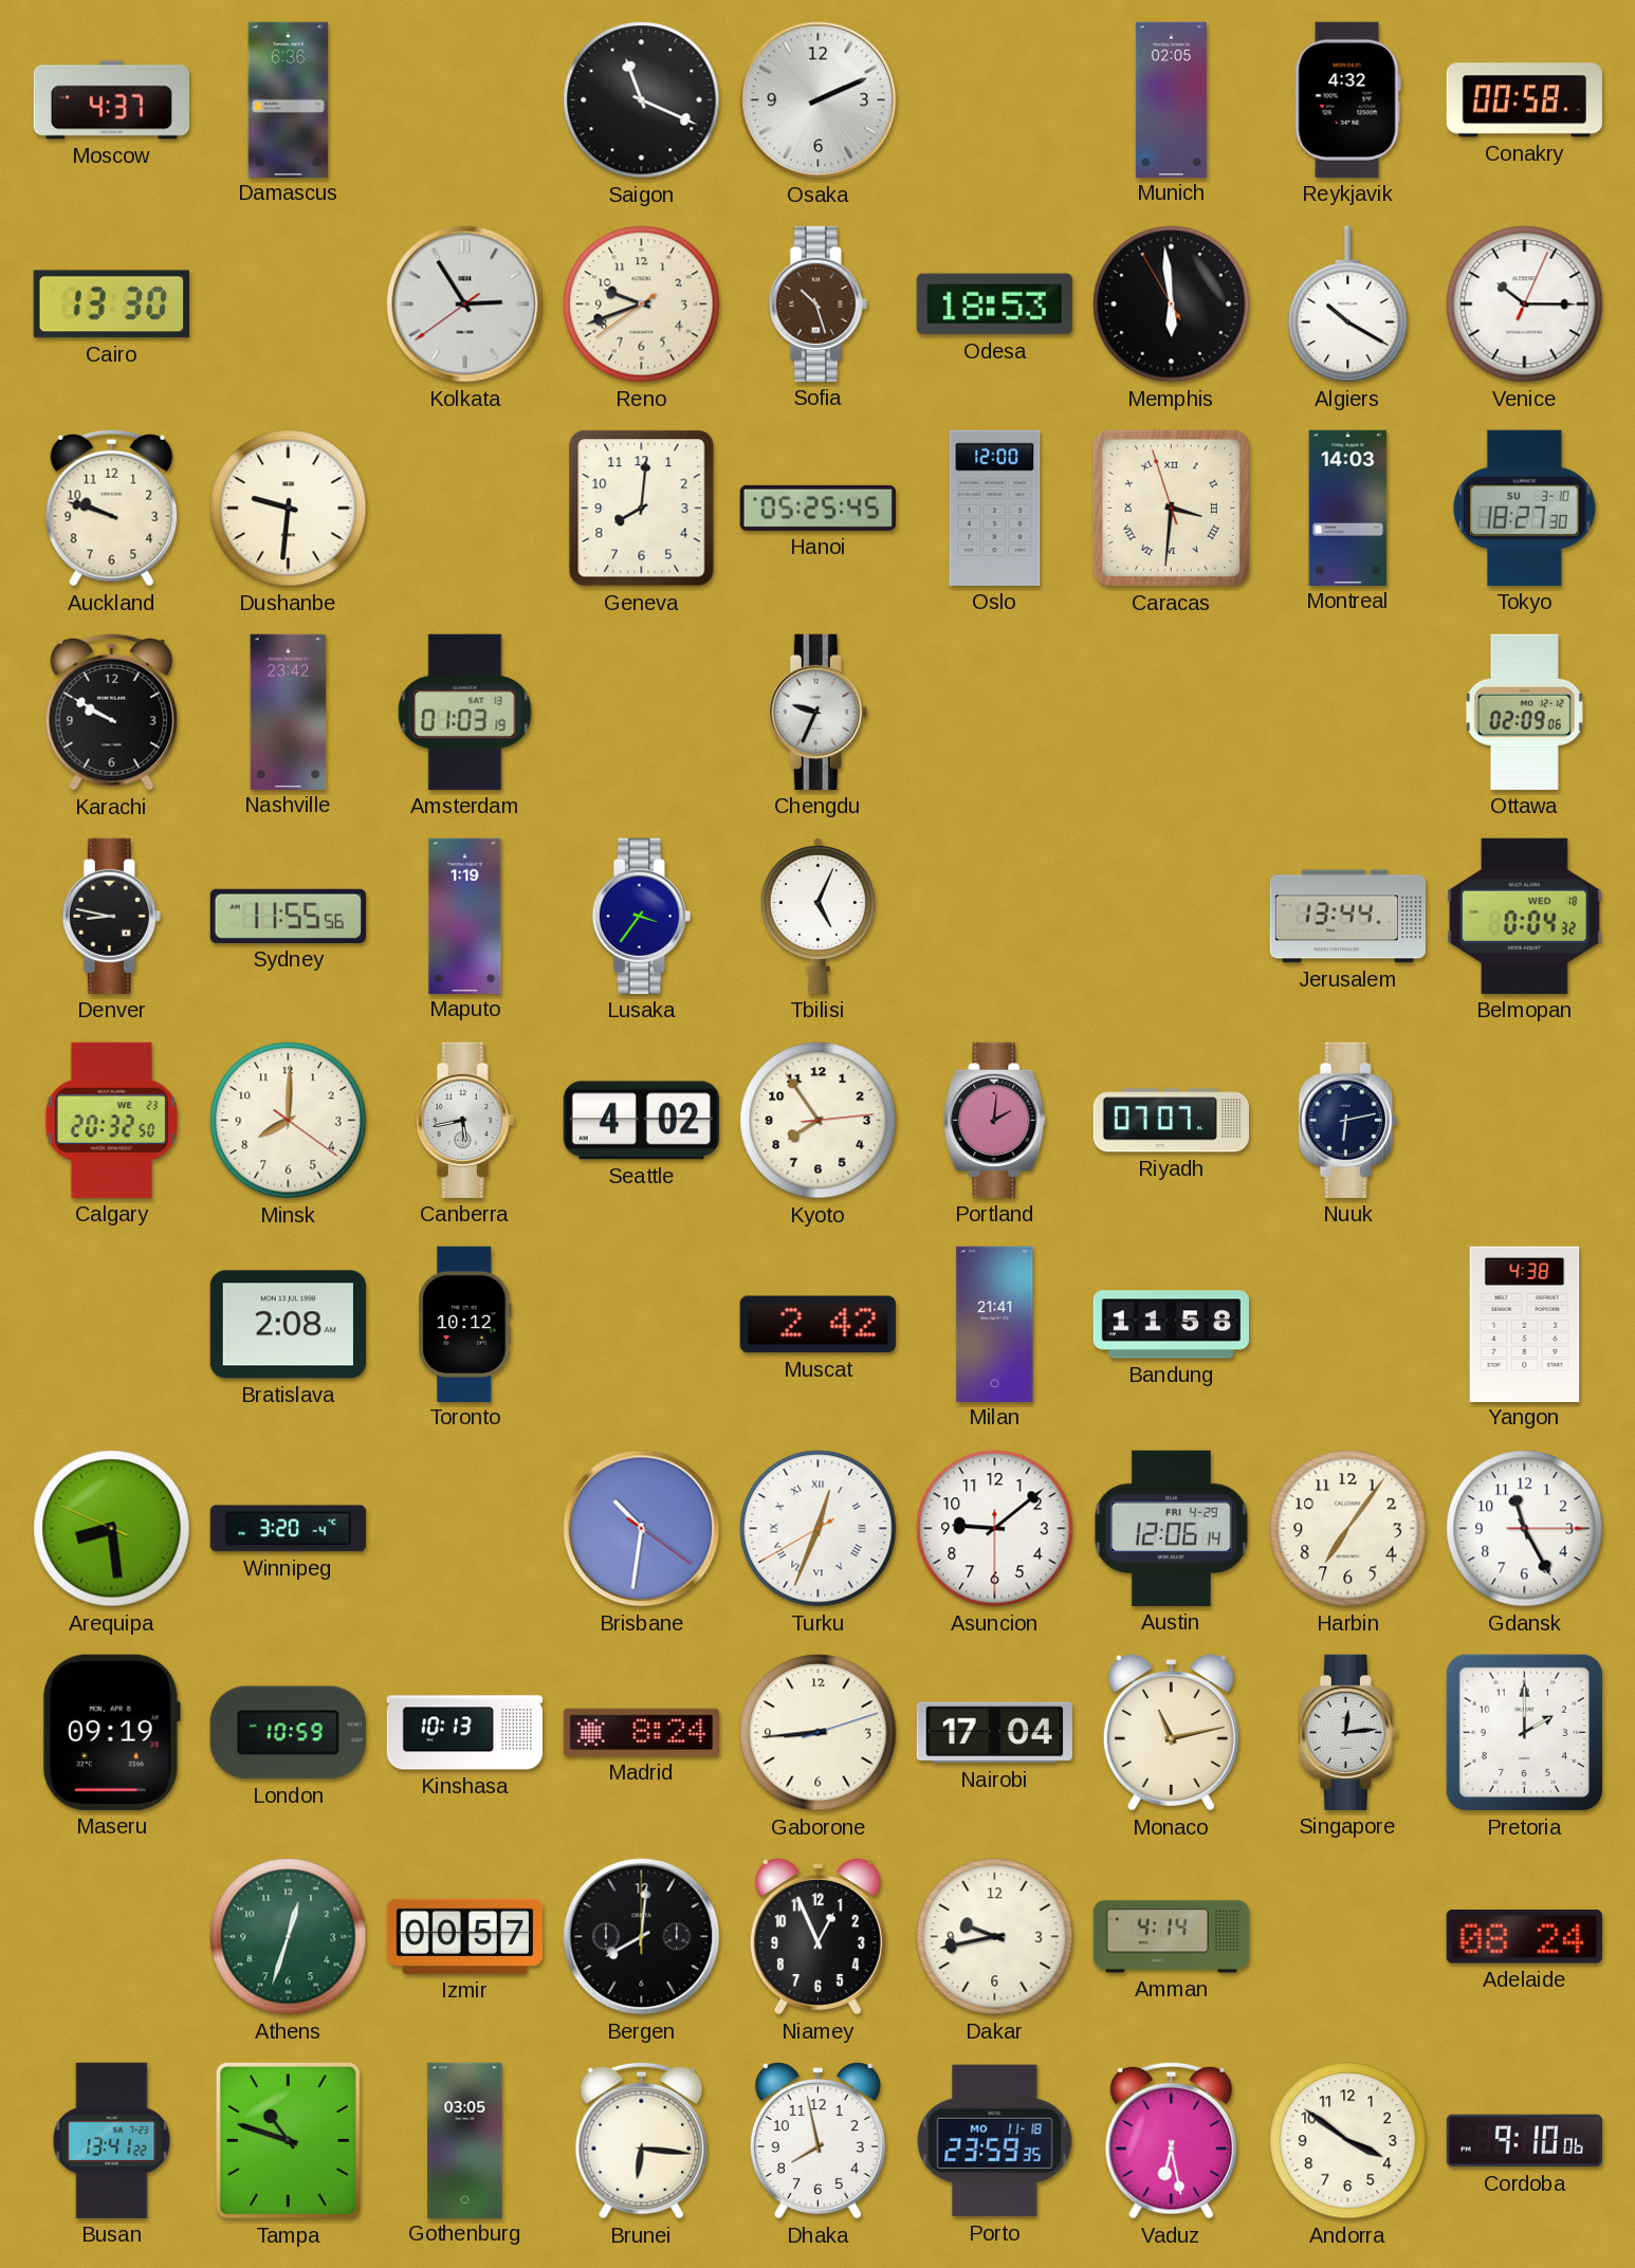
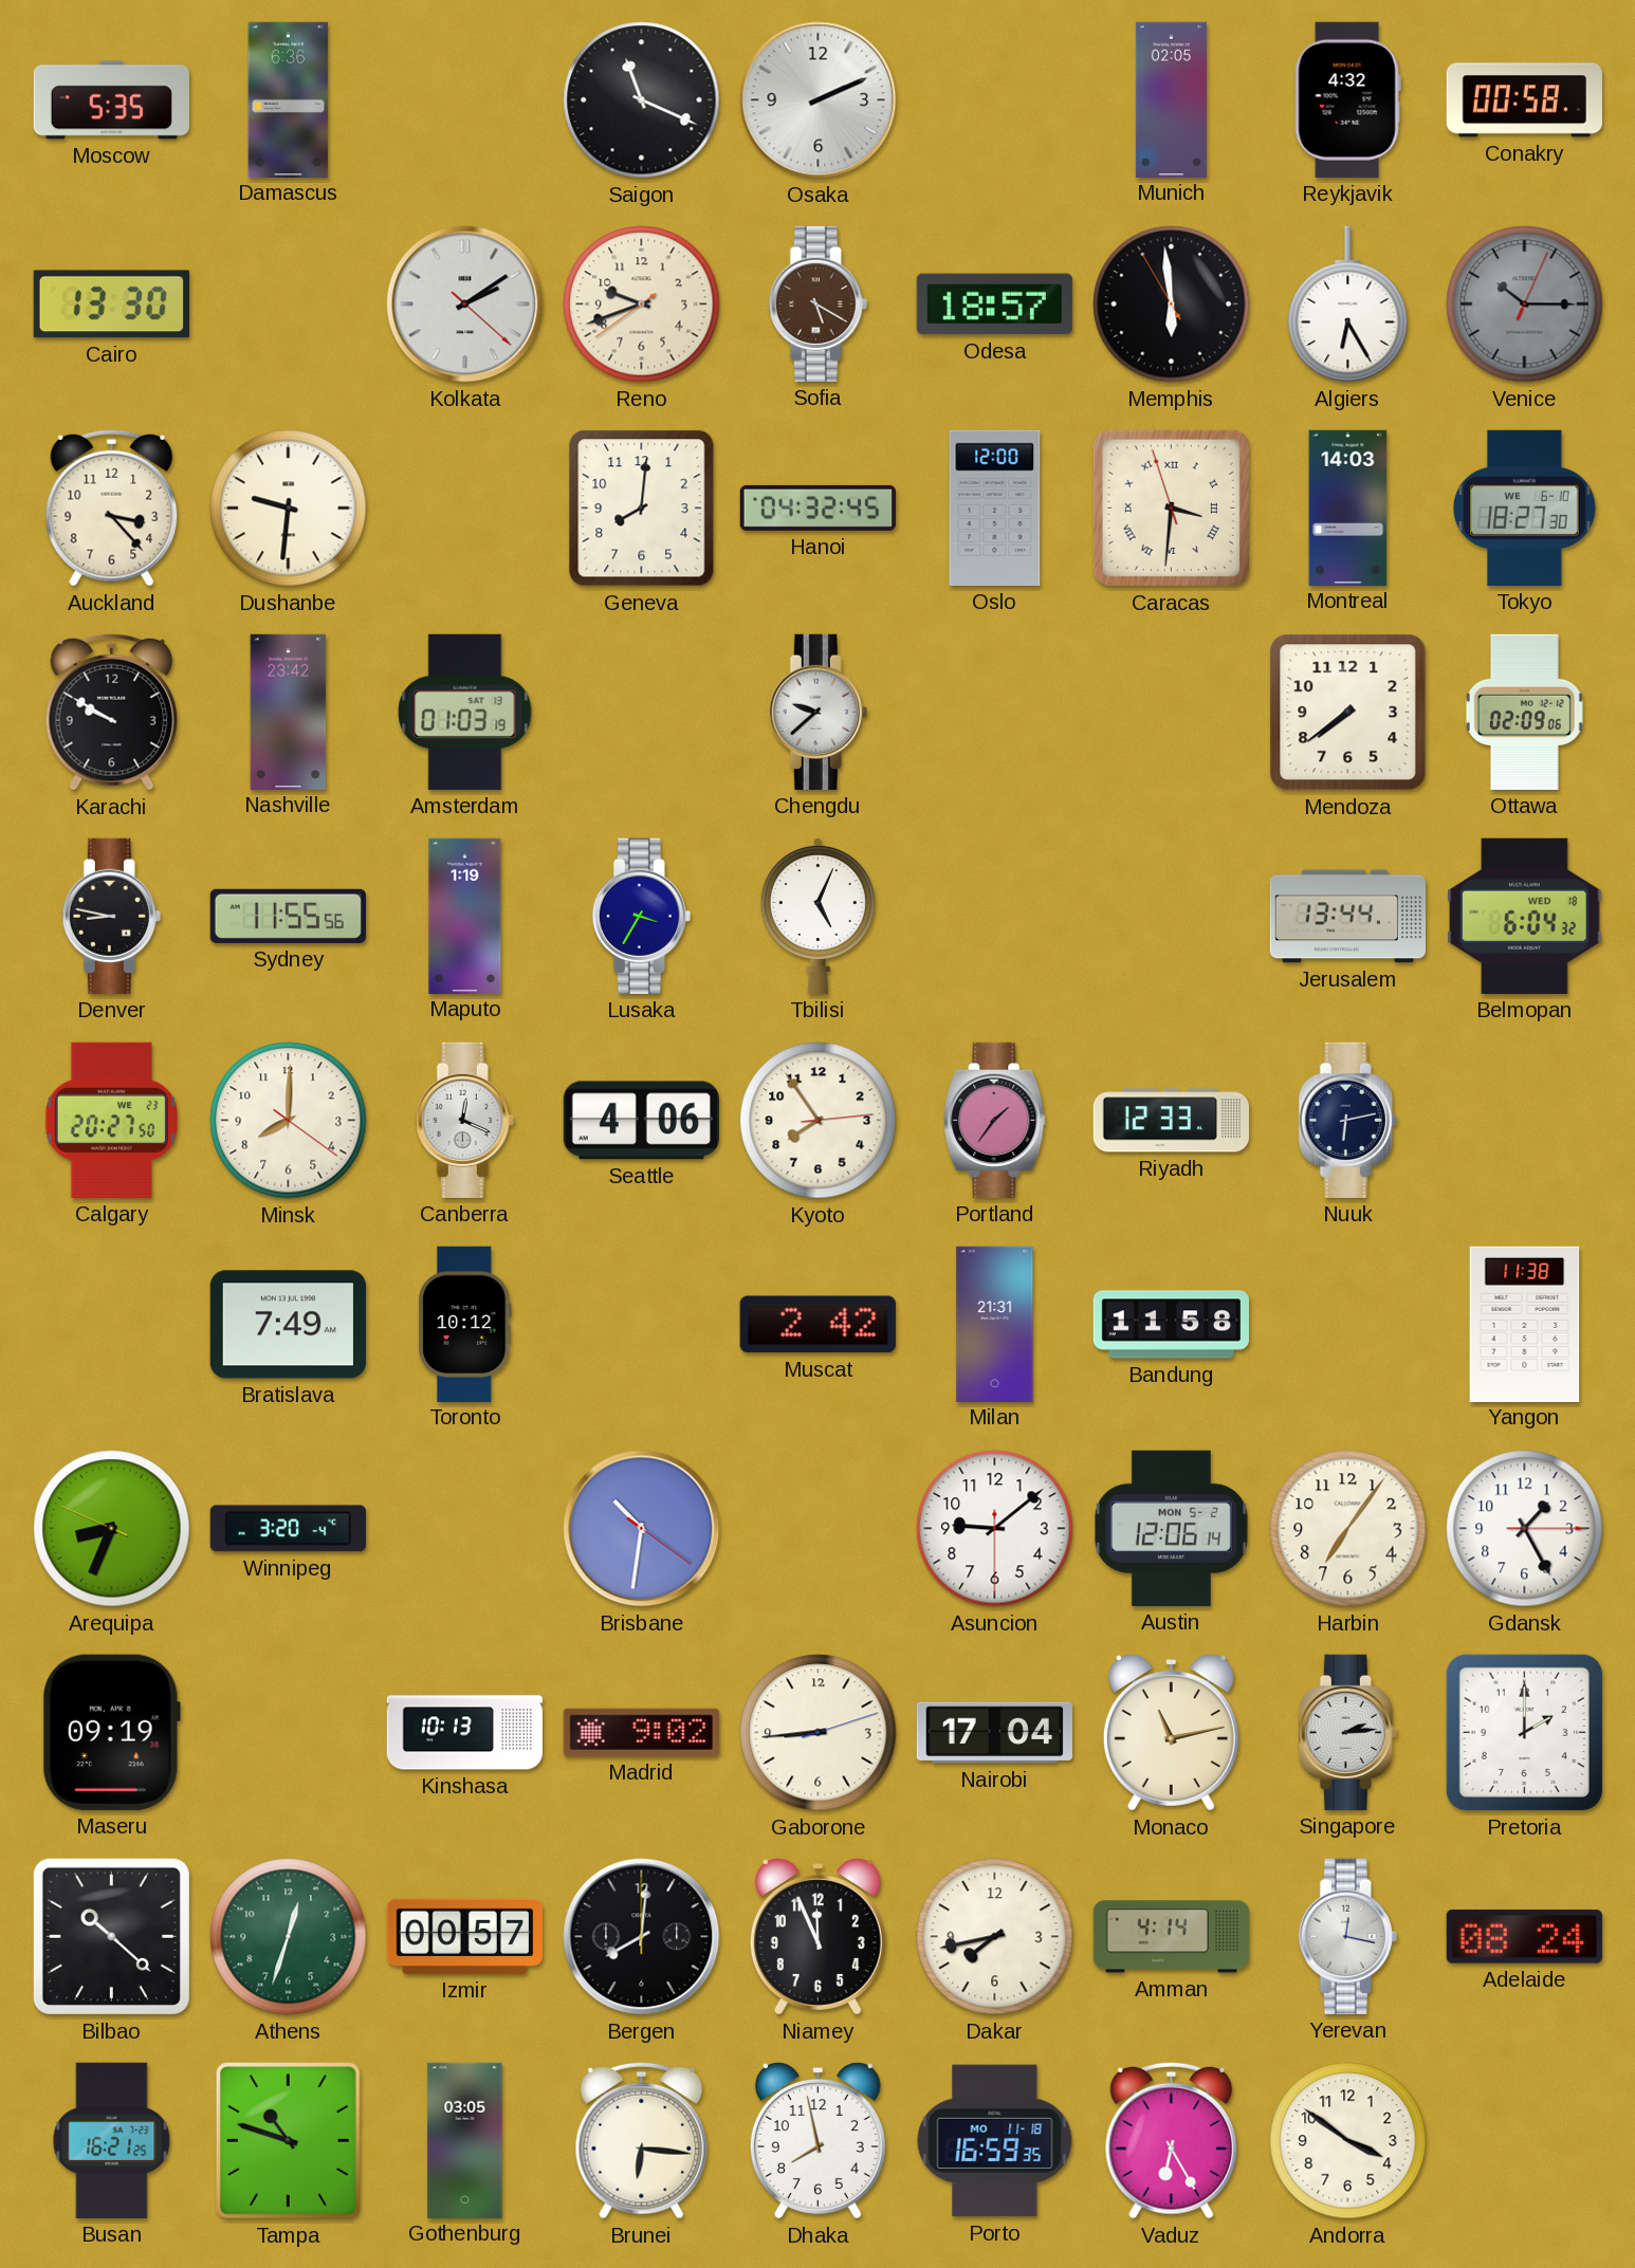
Moscow: 4:37 -> 5:35
Kolkata: 2:54 -> 2:09
Sofia: 10:27 -> 5:20
Odesa: 18:53 -> 18:57
Algiers: 10:20 -> 6:25
Venice dial: white -> grey
Auckland: 9:48 -> 3:23
Hanoi: 05:25 -> 04:32
Tokyo date: SU 3-10 -> WE 6-10
Chengdu: 9:34 -> 9:38
Mendoza: none -> 7:39
Lusaka: 3:36 -> 3:35
Belmopan: 0:04 -> 6:04
Calgary: 20:32 -> 20:27
Canberra: 5:43 -> 12:19
Seattle: 4:02 -> 4:06
Portland: 2:01 -> 1:36
Riyadh: 07:07 -> 12:33
Bratislava: 2:08 -> 7:49
Milan: 21:41 -> 21:31
Yangon: 4:38 -> 11:38
Arequipa: 8:28 -> 8:33
Turku: 12:33 -> none
Austin date: FRI 4-29 -> MON 5-2
Gdansk: 11:25 -> 1:25
London: 10:59 -> none
Madrid: 8:24 -> 9:02
Singapore: 12:14 -> 2:14
Bilbao: none -> 10:22
Niamey: 12:56 -> 11:56
Dakar: 9:43 -> 7:43
Yerevan: none -> 12:17
Busan: 13:41 -> 16:21
Porto: 23:59 -> 16:59
Vaduz: 6:28 -> 6:25
Cordoba: 9:10 -> none
